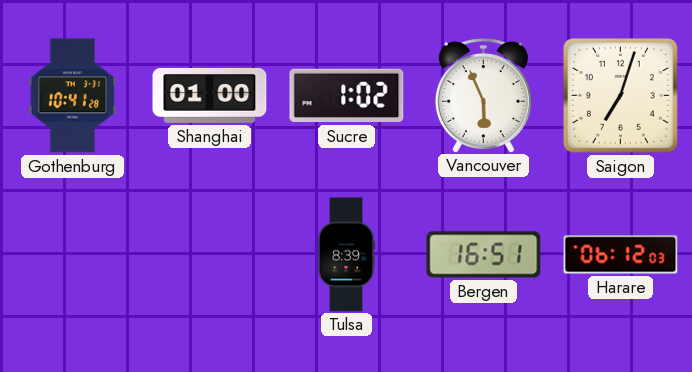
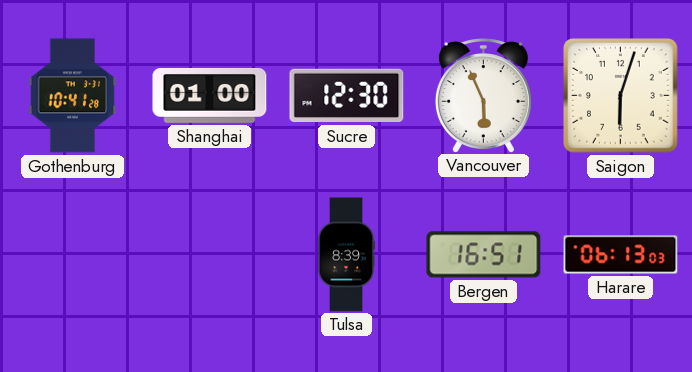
Sucre: 1:02 -> 12:30
Saigon: 7:03 -> 6:03
Harare: 06:12 -> 06:13
